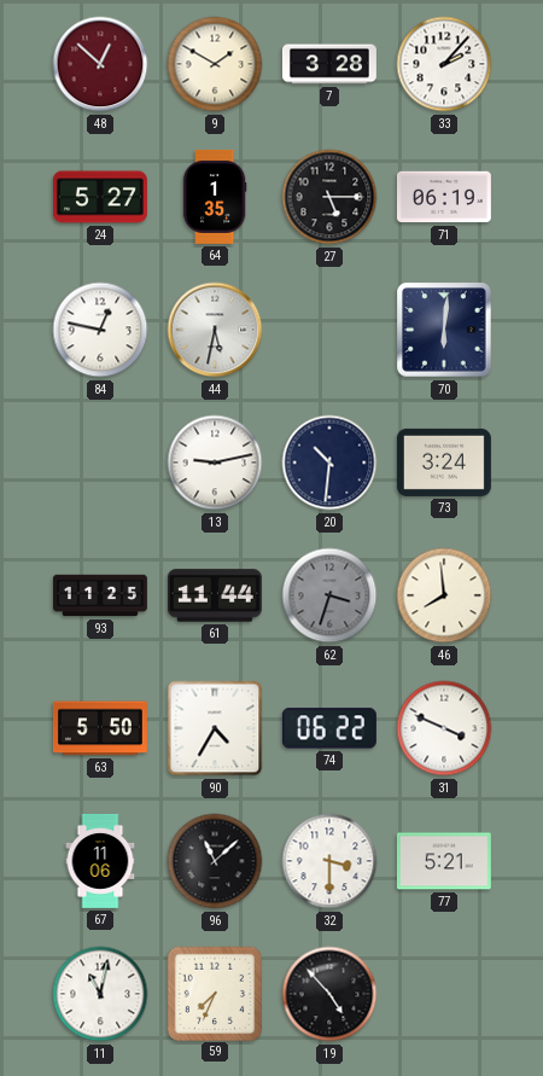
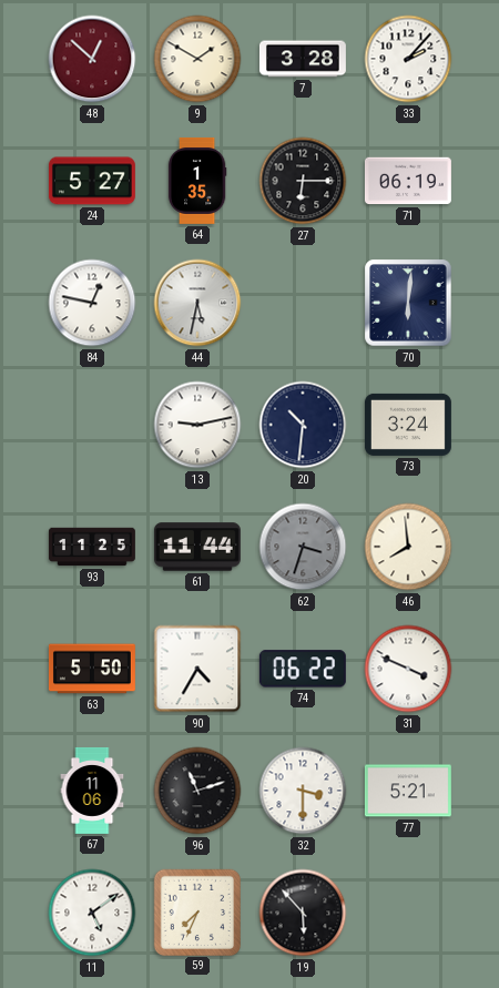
27: 5:15 -> 6:15
96: 11:08 -> 11:12
11: 11:02 -> 5:09
19: 4:53 -> 5:53
